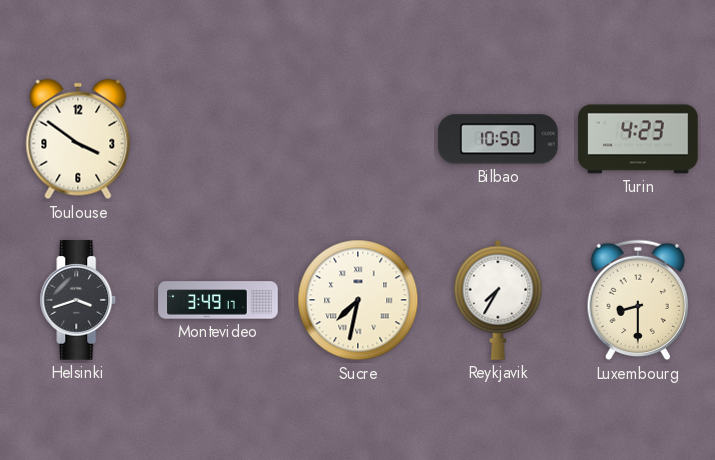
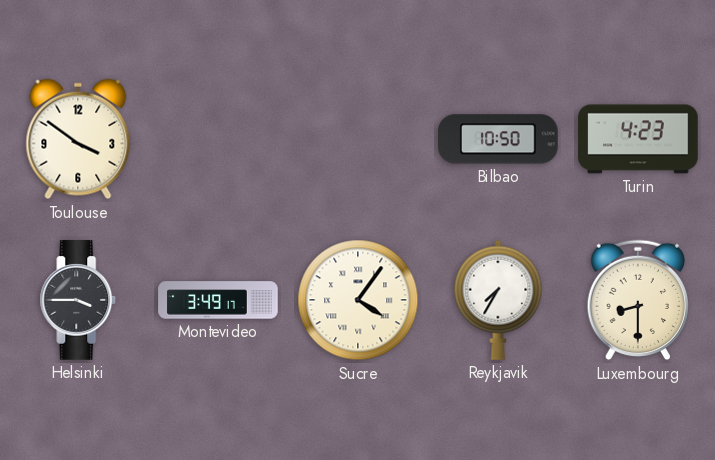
Helsinki: 3:42 -> 3:45
Sucre: 7:32 -> 4:06
